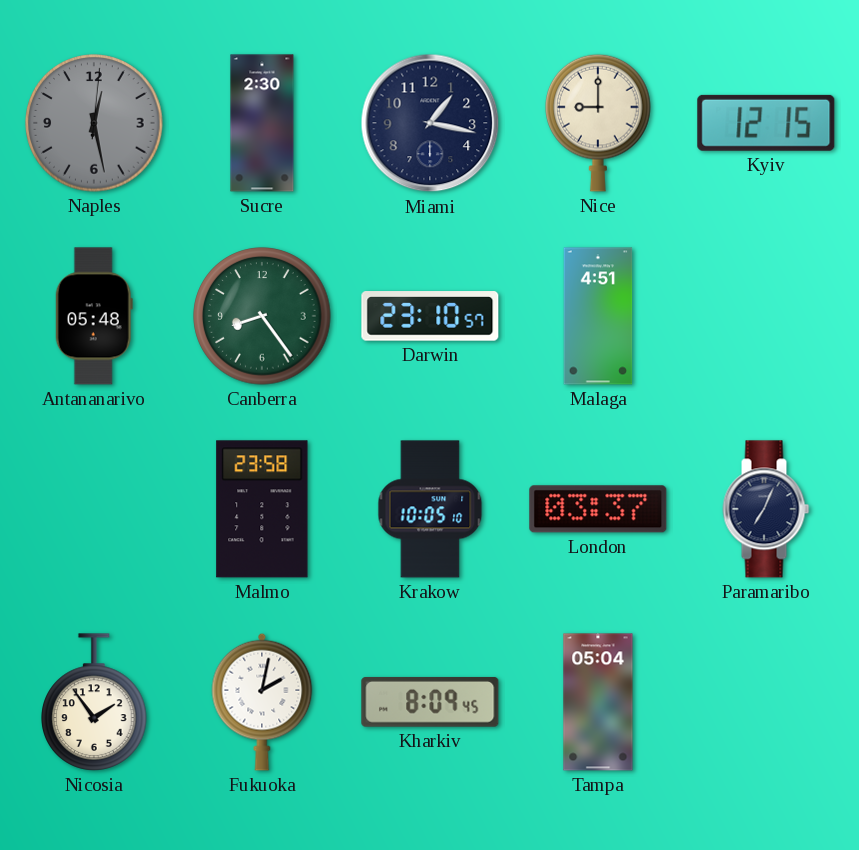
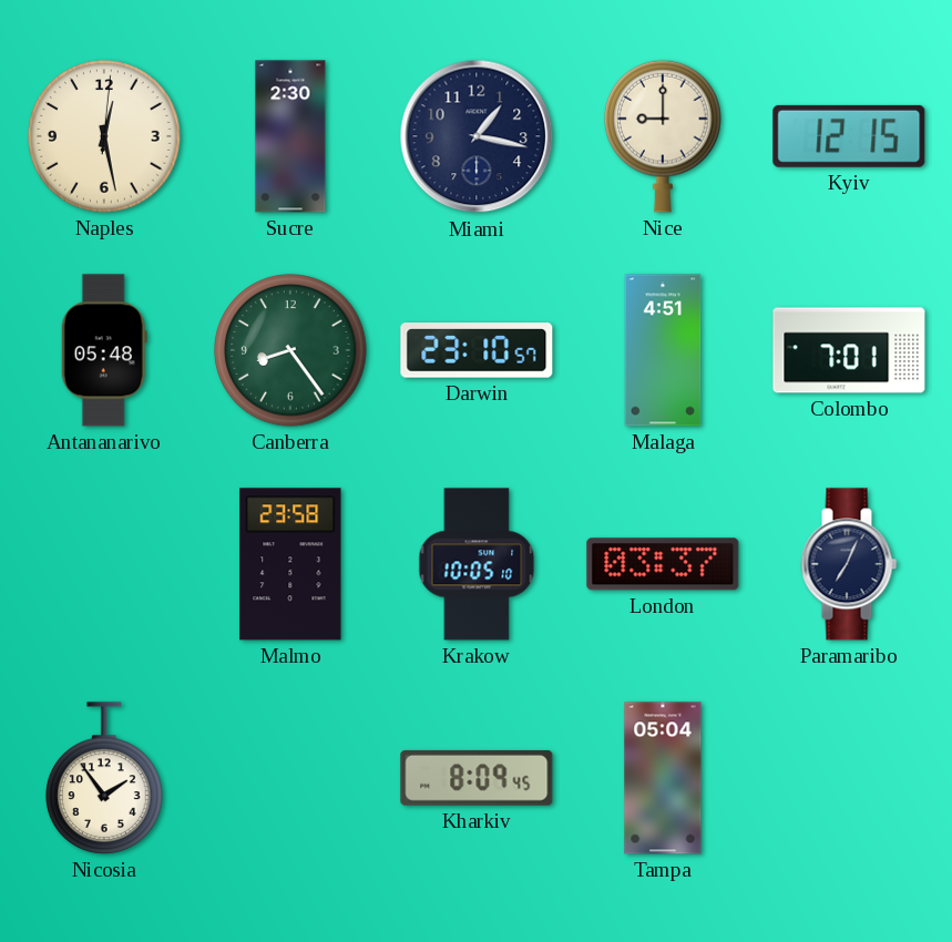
Naples dial: grey -> cream
Colombo: none -> 7:01
Fukuoka: 2:02 -> none
